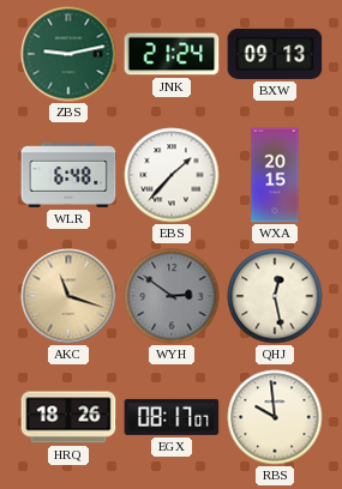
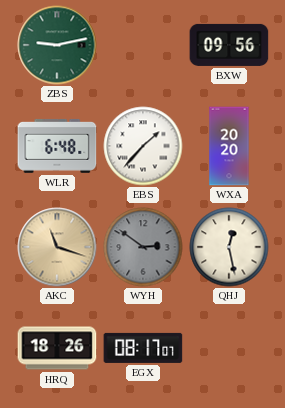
JNK: 21:24 -> none
BXW: 09:13 -> 09:56
WXA: 20:15 -> 20:20
RBS: 9:59 -> none
